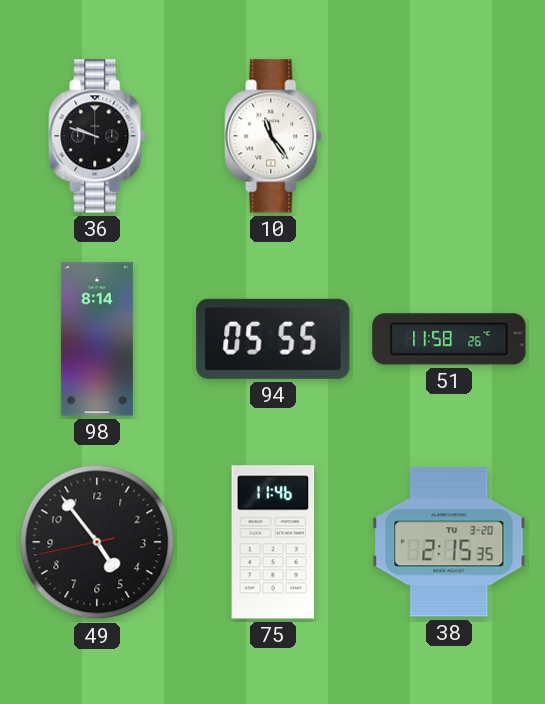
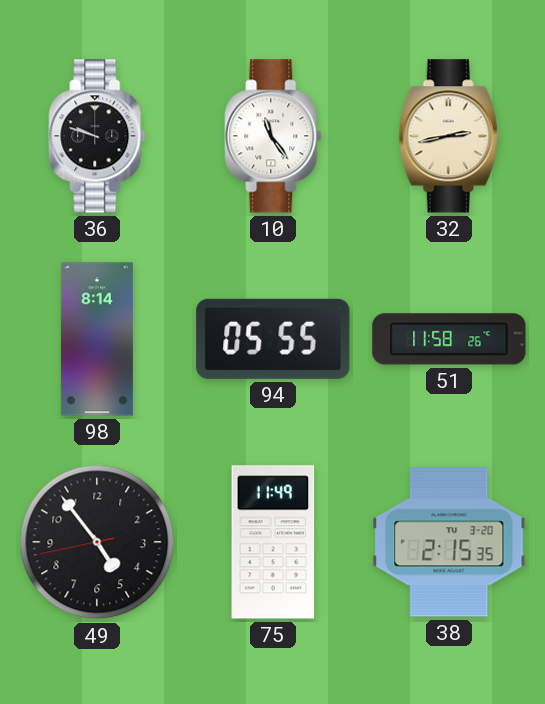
32: none -> 2:43
75: 11:46 -> 11:49
